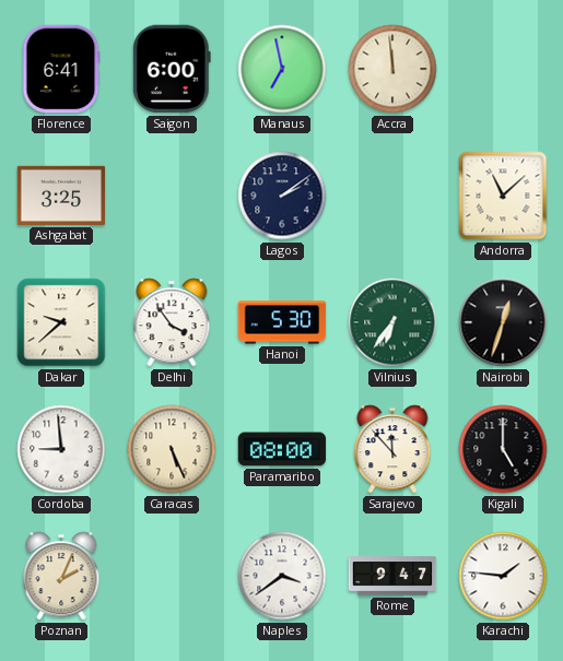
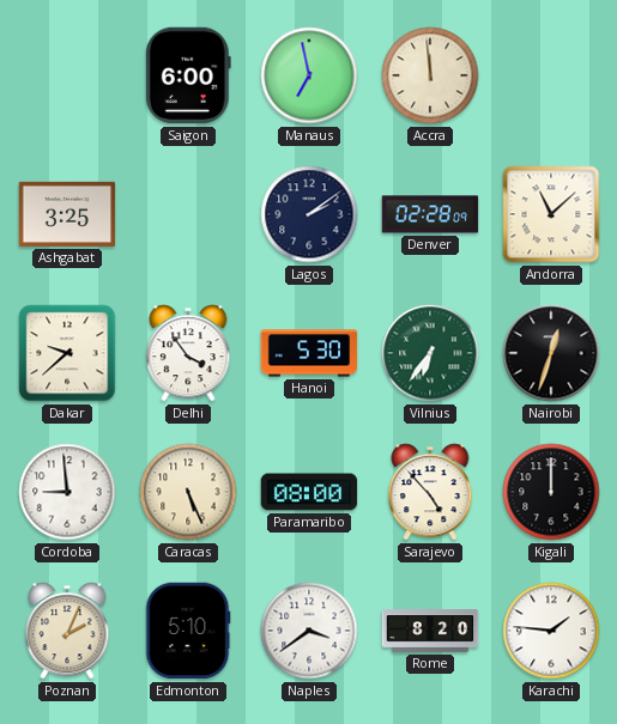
Florence: 6:41 -> none
Denver: none -> 02:28
Sarajevo: 11:53 -> 4:53
Kigali: 5:00 -> 12:00
Edmonton: none -> 5:10
Rome: 9:47 -> 8:20
